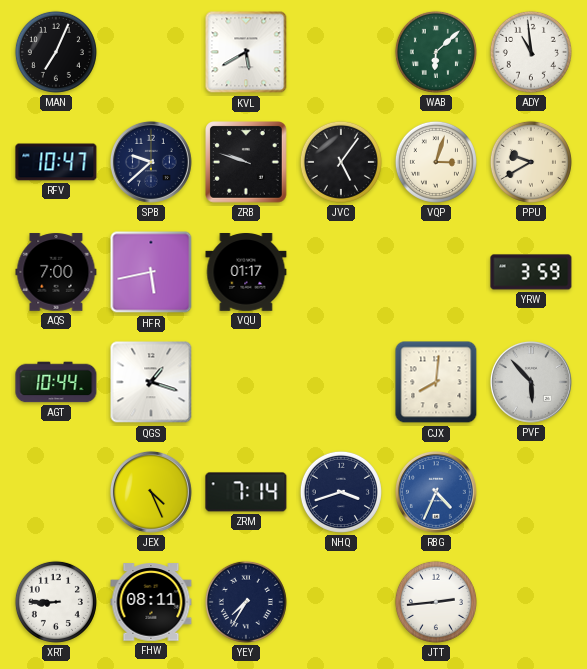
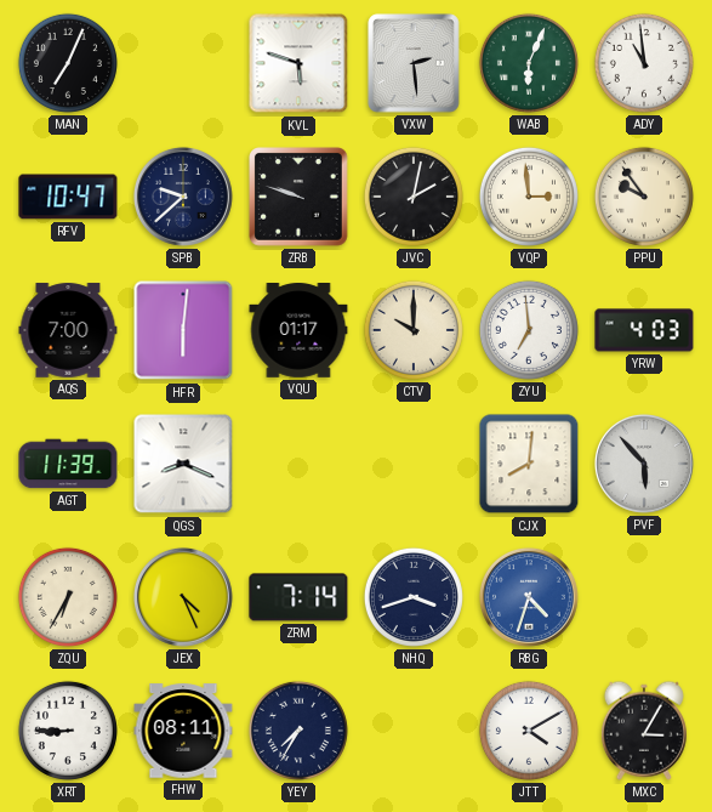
KVL: 5:40 -> 5:48
VXW: none -> 2:29
WAB: 6:08 -> 6:04
JVC: 5:06 -> 2:02
VQP: 3:03 -> 2:59
PPU: 9:40 -> 9:54
HFR: 5:43 -> 6:01
CTV: none -> 10:00
ZYU: none -> 6:59
YRW: 3:59 -> 4:03
AGT: 10:44 -> 11:39
QGS: 1:18 -> 8:19
ZQU: none -> 6:35
RBG: 4:34 -> 4:33
JTT: 2:44 -> 4:10
MXC: none -> 3:05
